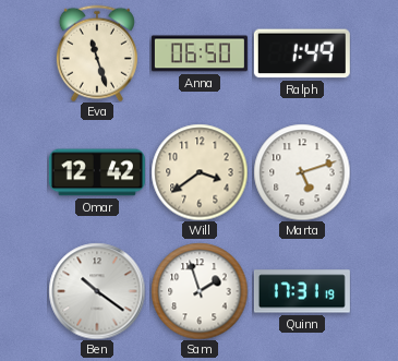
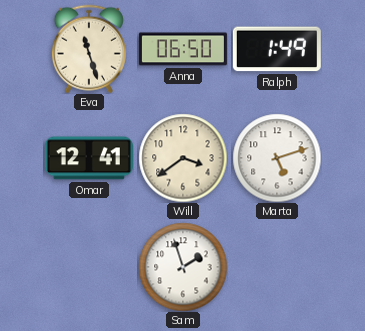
Omar: 12:42 -> 12:41
Ben: 10:21 -> none
Quinn: 17:31 -> none
